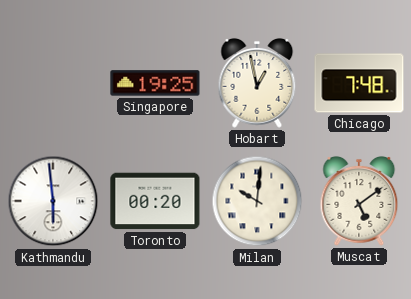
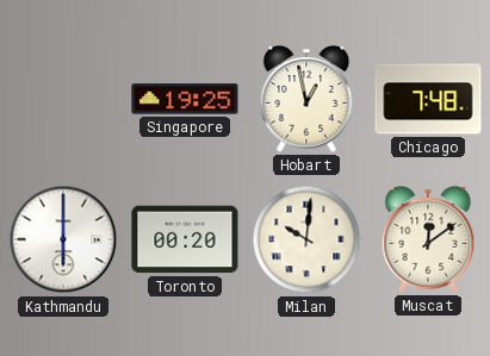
Kathmandu: 5:59 -> 6:00
Muscat: 5:09 -> 12:09
